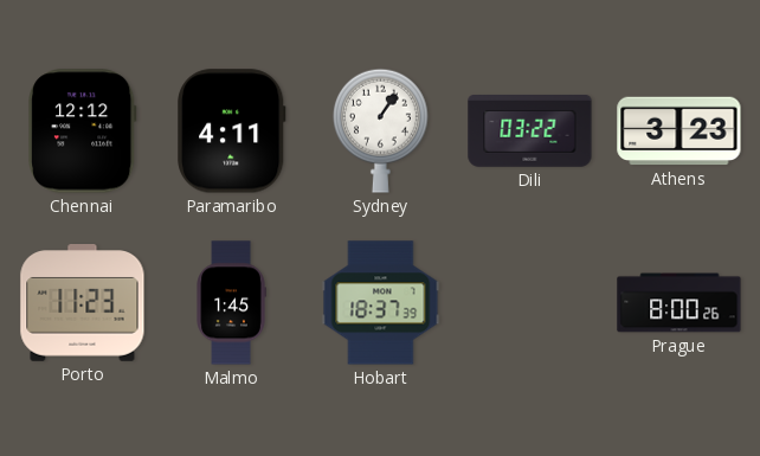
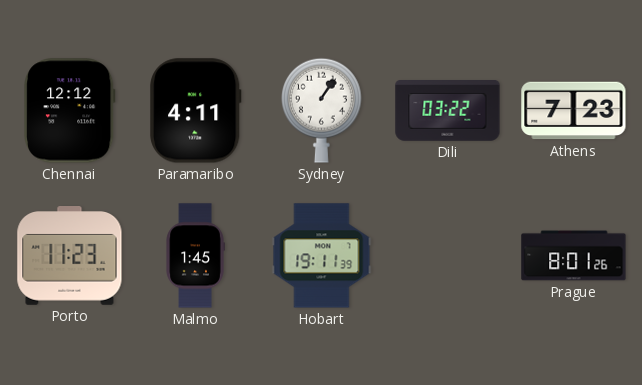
Athens: 3:23 -> 7:23
Hobart: 18:37 -> 19:11
Prague: 8:00 -> 8:01
